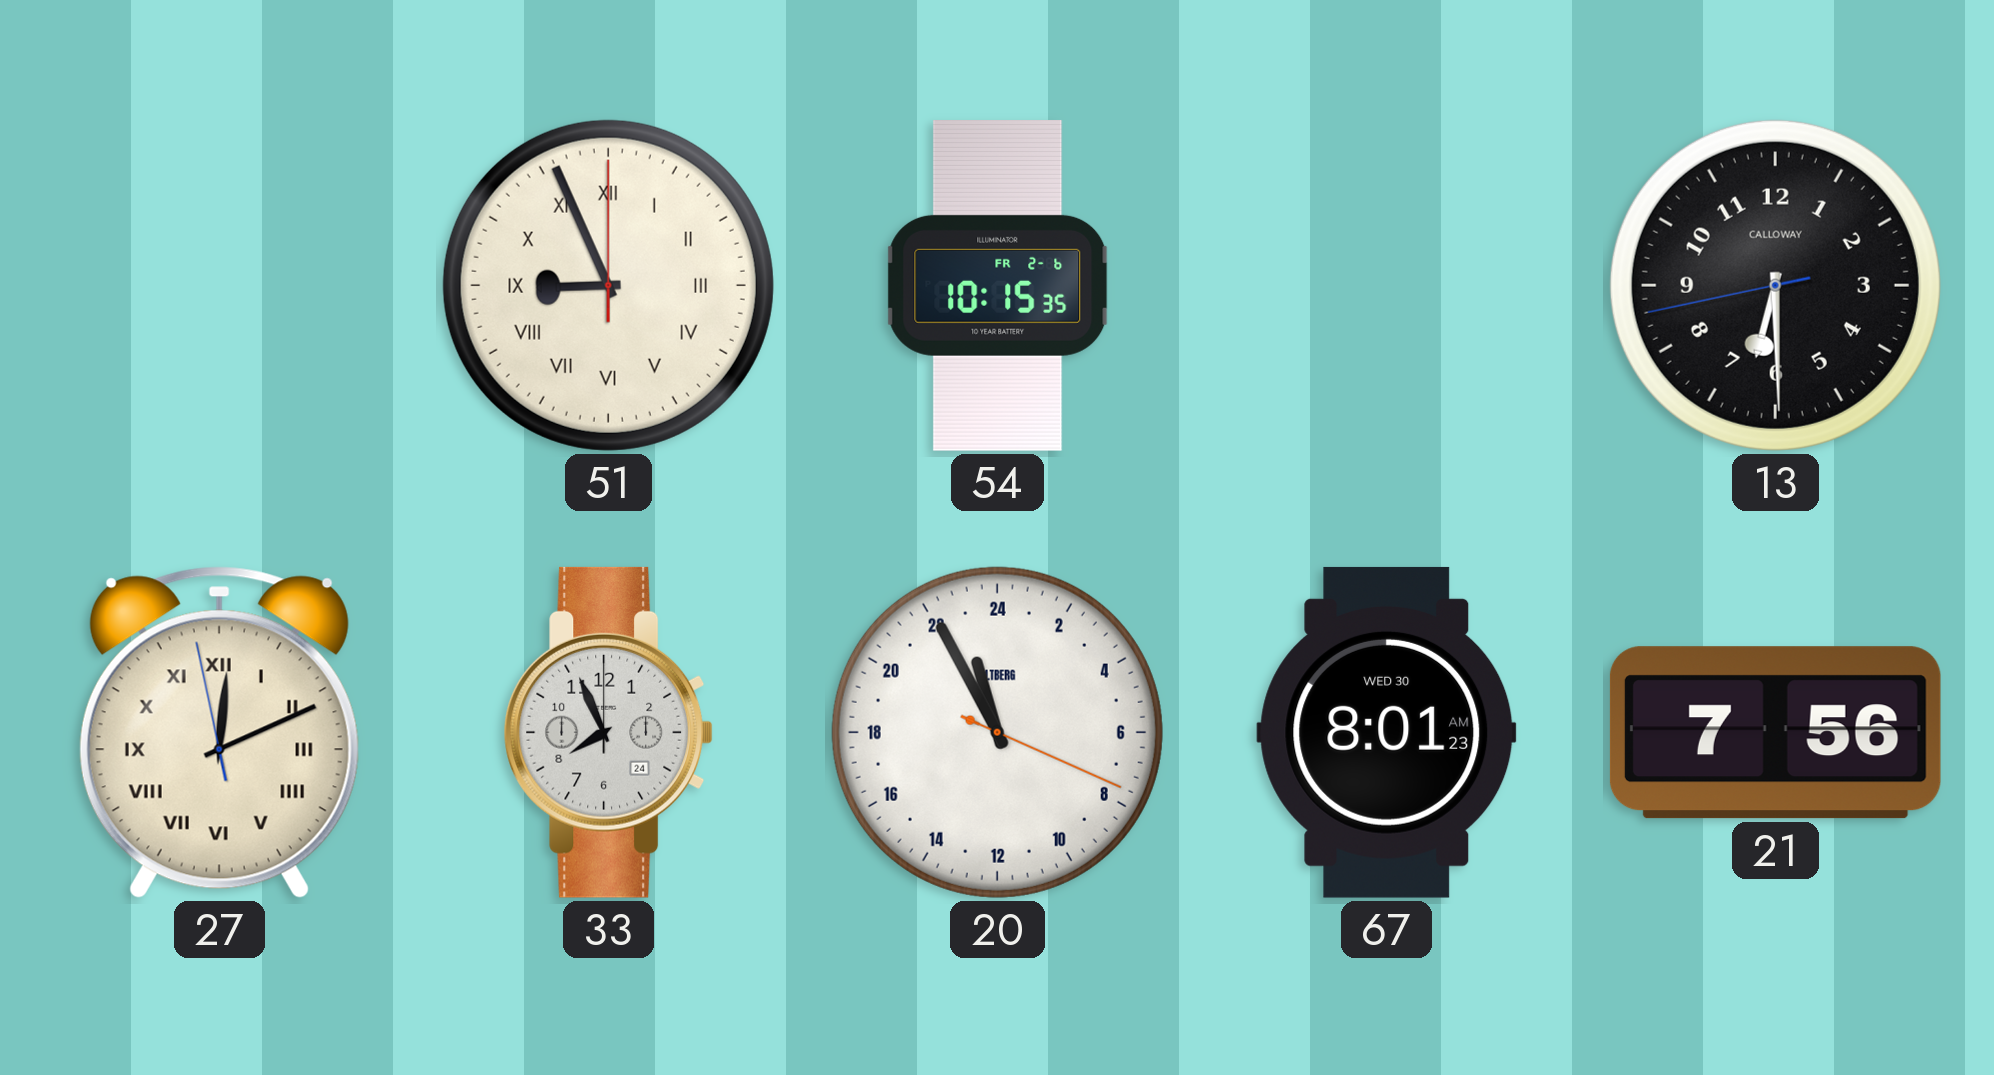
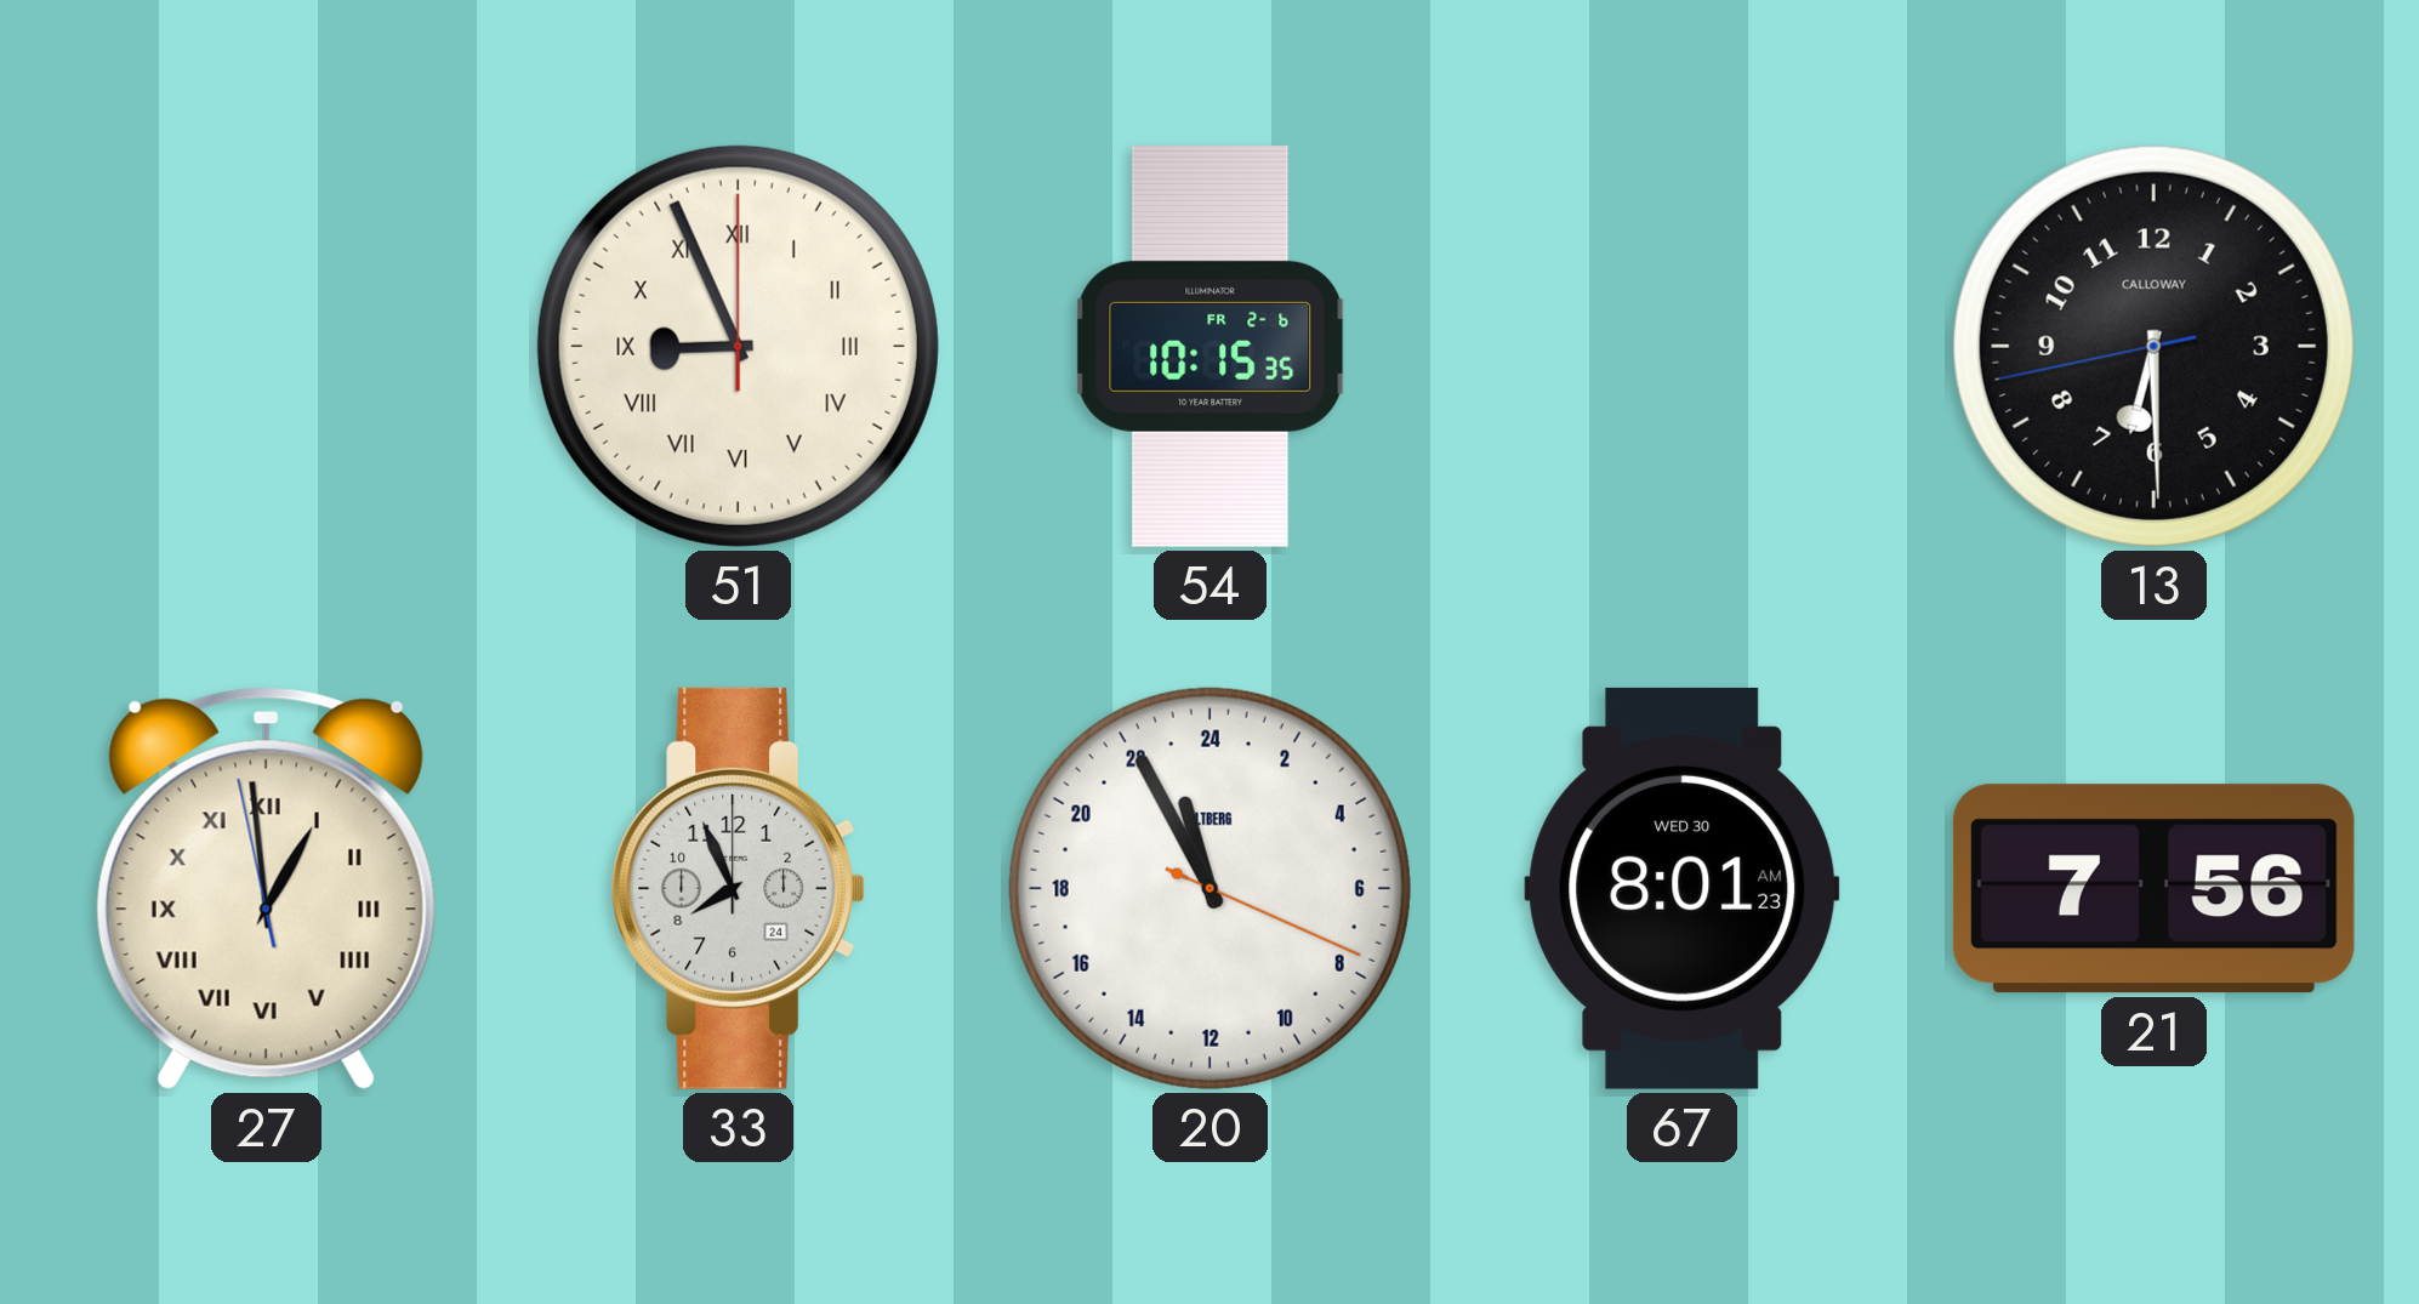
27: 12:10 -> 12:58
